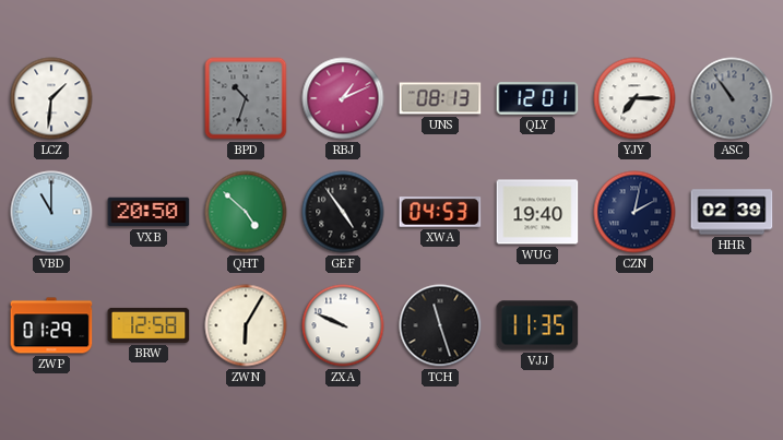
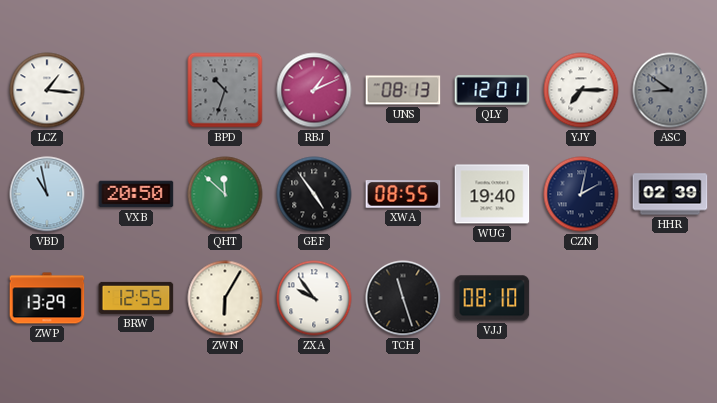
LCZ: 1:31 -> 1:16
ASC: 10:54 -> 8:51
VBD: 11:00 -> 10:58
QHT: 4:52 -> 11:52
XWA: 04:53 -> 08:55
ZWP: 01:29 -> 13:29
BRW: 12:58 -> 12:55
ZXA: 9:49 -> 9:54
VJJ: 11:35 -> 08:10
